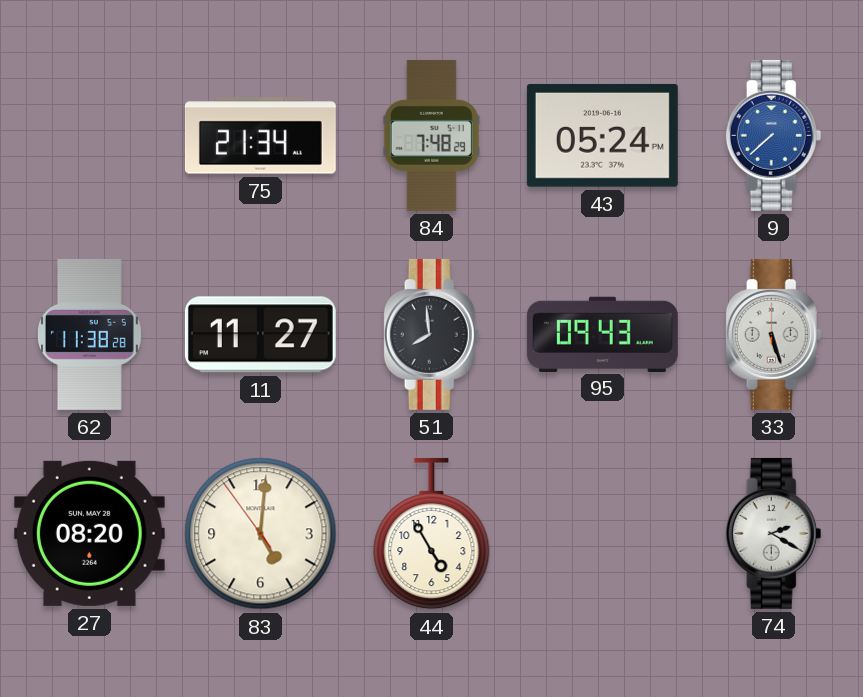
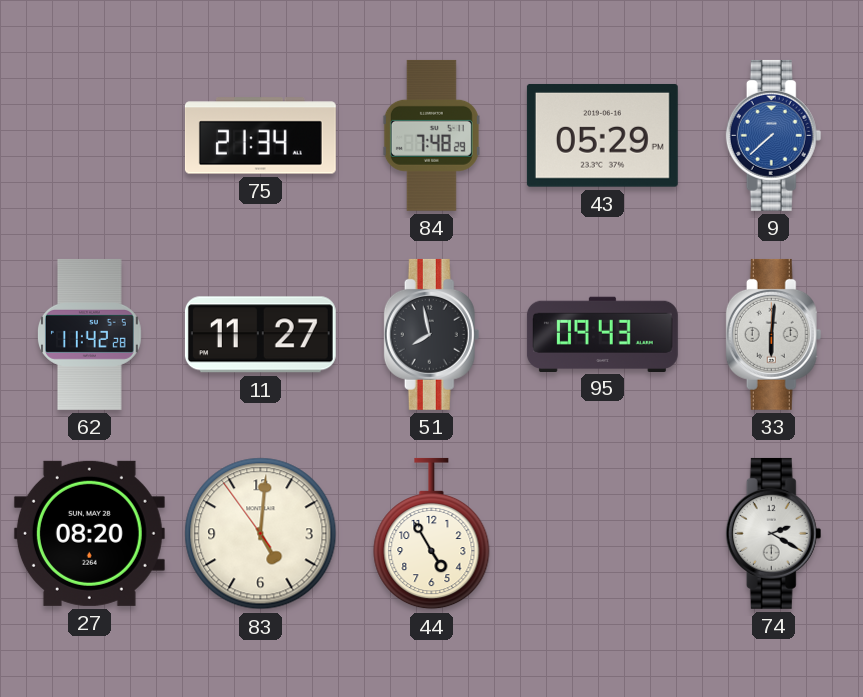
43: 05:24 -> 05:29
62: 11:38 -> 11:42
51: 7:59 -> 7:58
33: 5:27 -> 6:01
